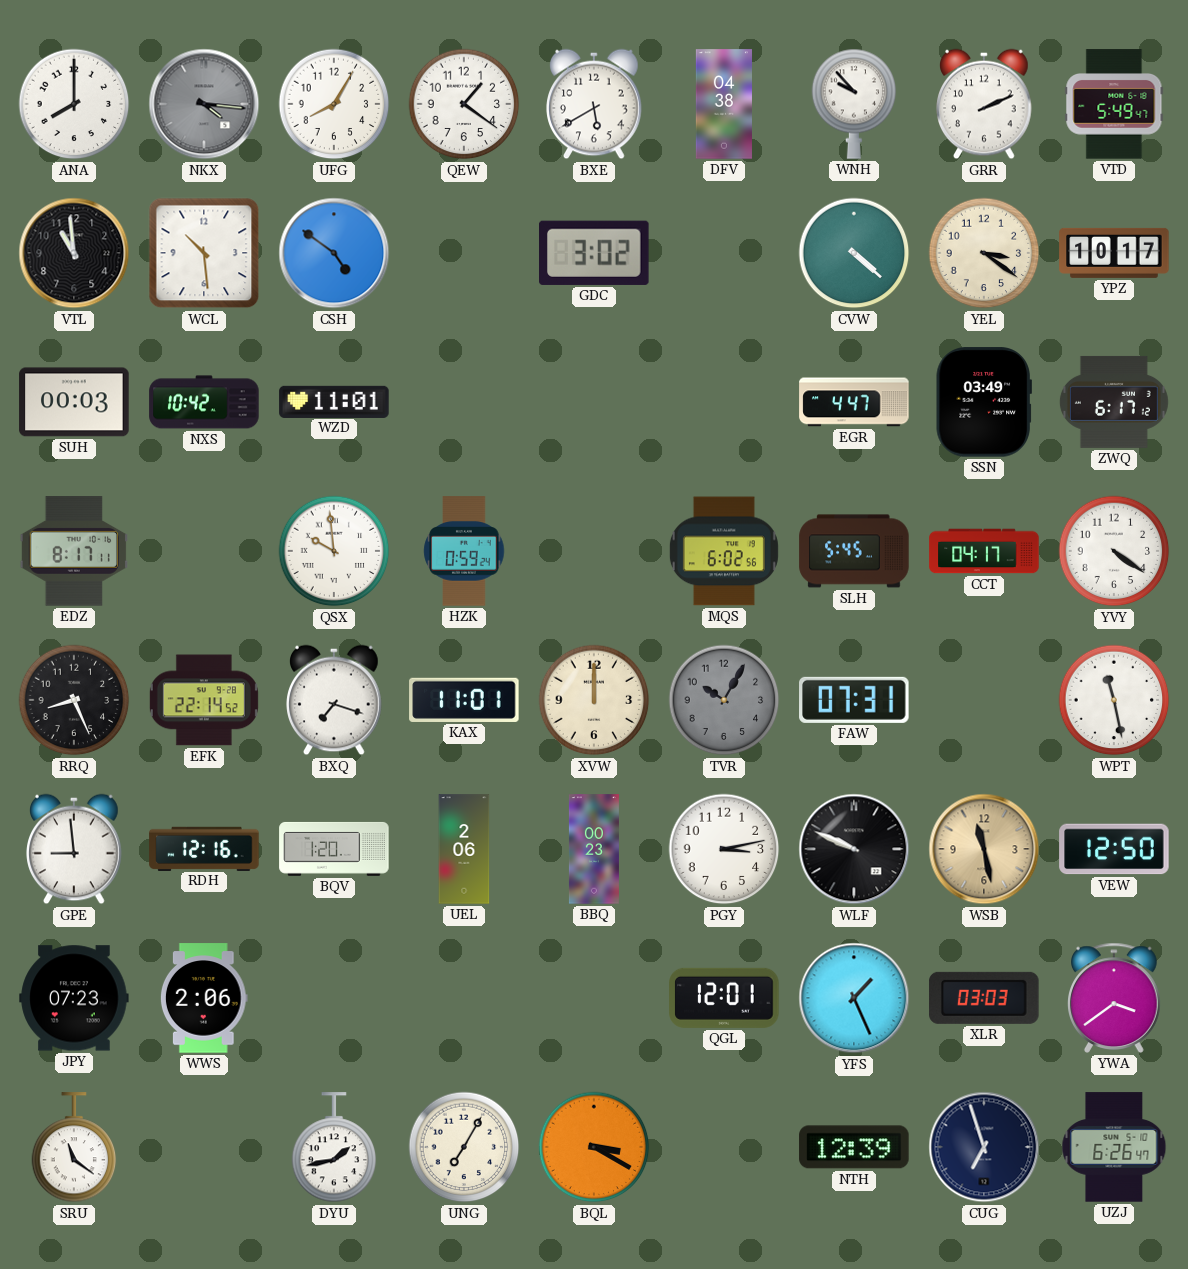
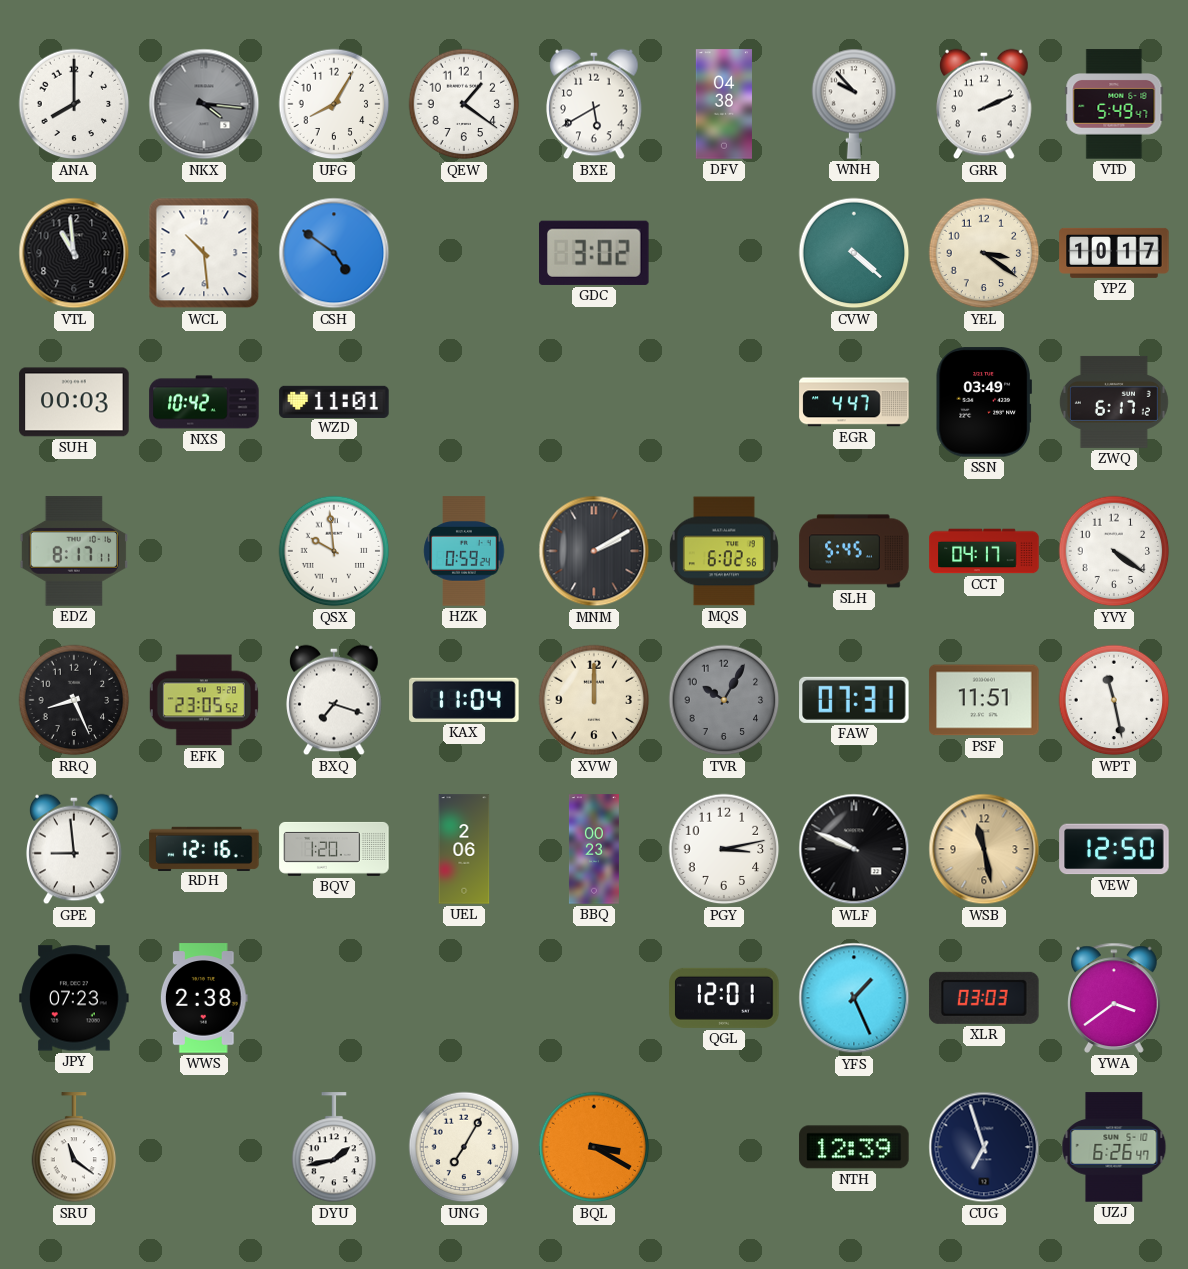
MNM: none -> 2:10
EFK: 22:14 -> 23:05
KAX: 11:01 -> 11:04
PSF: none -> 11:51
WWS: 2:06 -> 2:38
